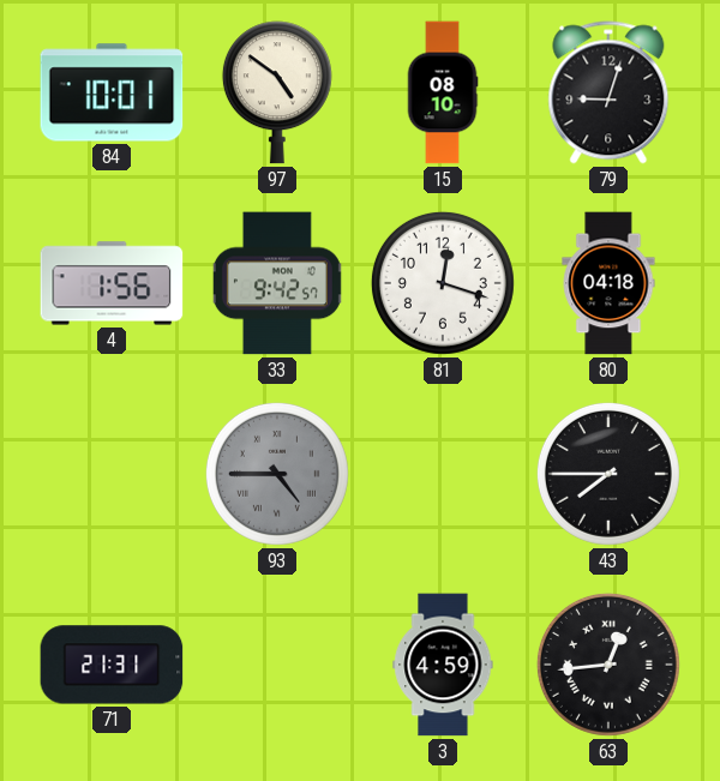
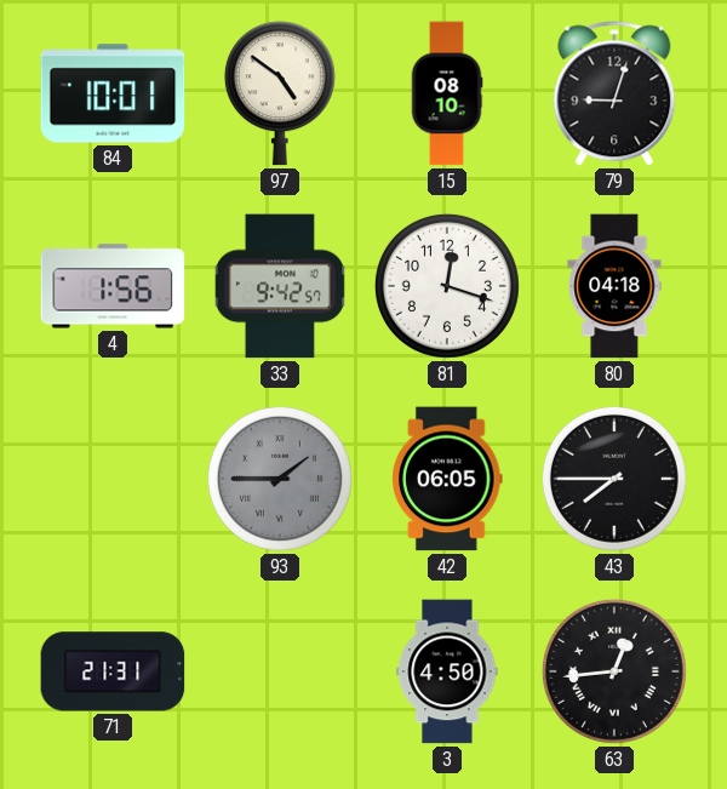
93: 4:45 -> 1:45
42: none -> 06:05
3: 4:59 -> 4:50
